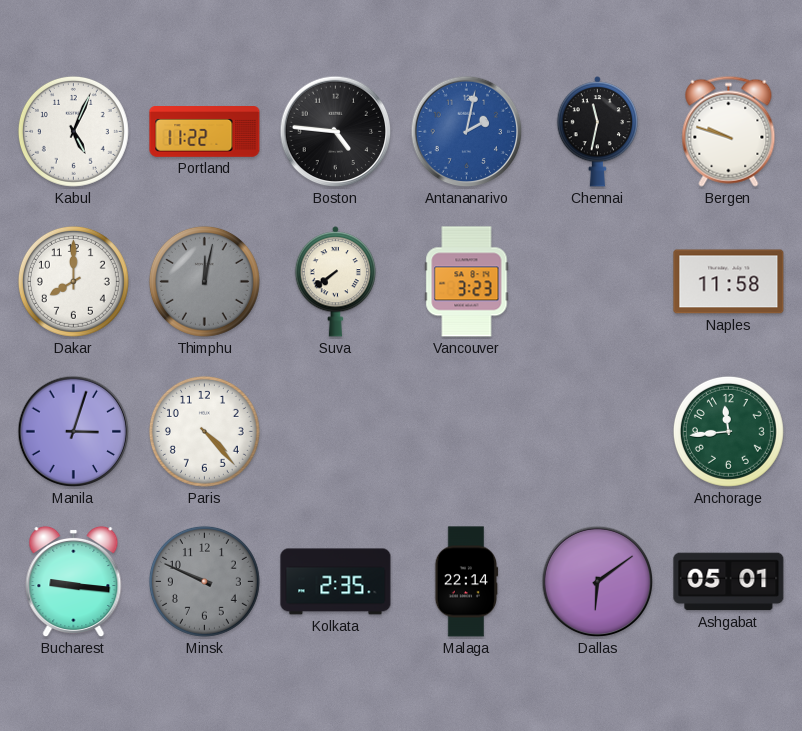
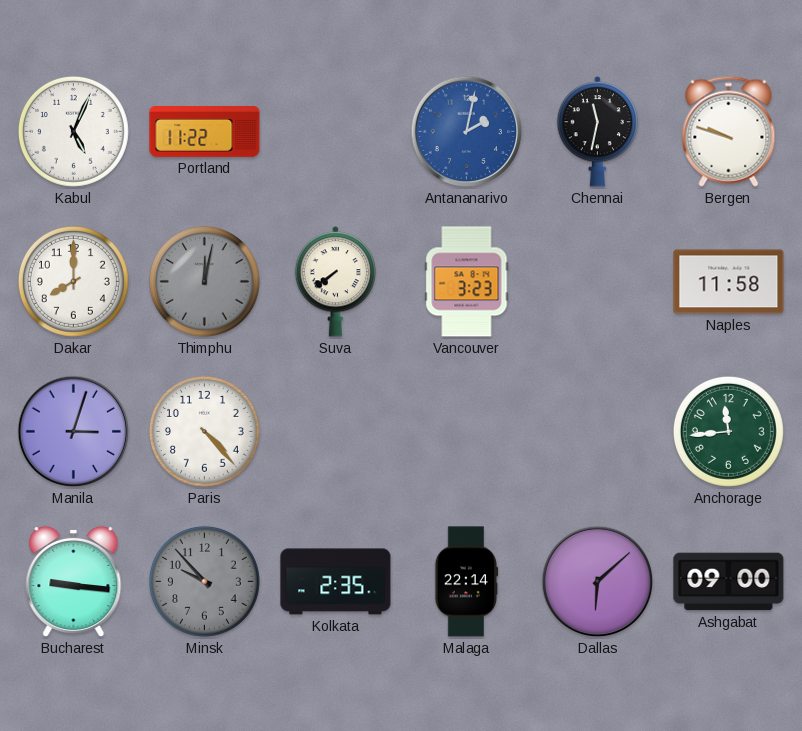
Boston: 4:46 -> none
Minsk: 9:49 -> 9:53
Dallas: 6:09 -> 6:08
Ashgabat: 05:01 -> 09:00
